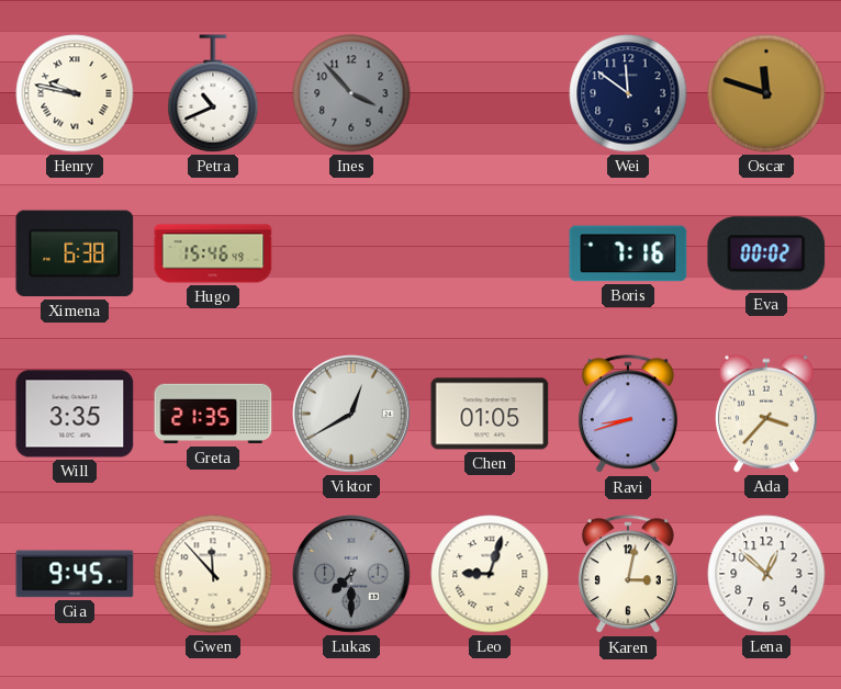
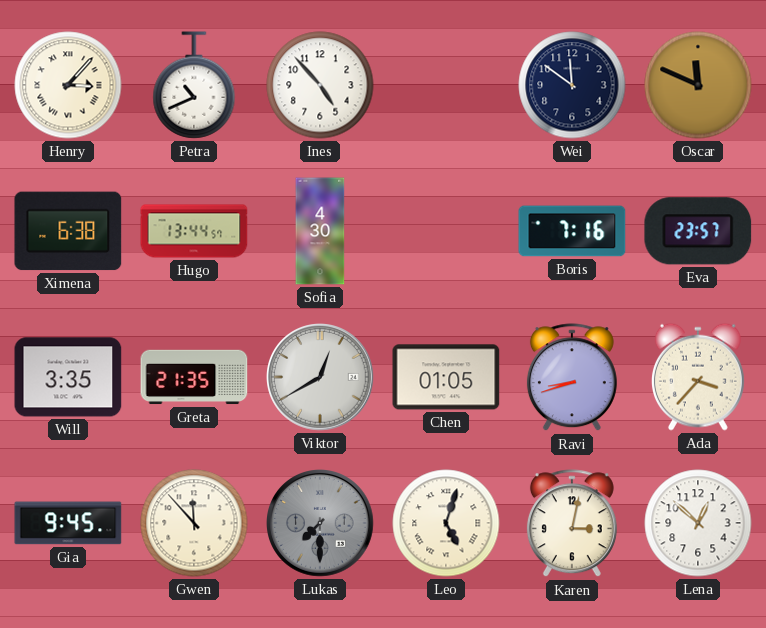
Henry: 9:47 -> 3:07
Ines: 3:53 -> 4:53
Ines dial: grey -> white
Oscar: 11:48 -> 11:49
Hugo: 15:46 -> 13:44
Sofia: none -> 4:30
Eva: 00:02 -> 23:57
Leo: 9:03 -> 5:03
